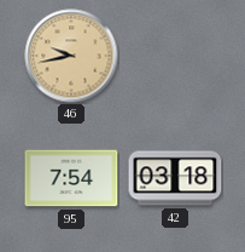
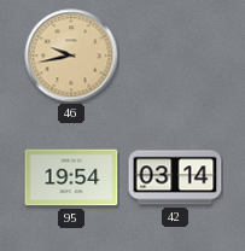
95: 7:54 -> 19:54
42: 03:18 -> 03:14
